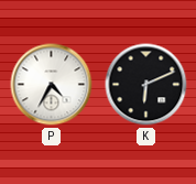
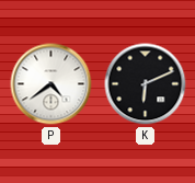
P: 4:35 -> 4:39
